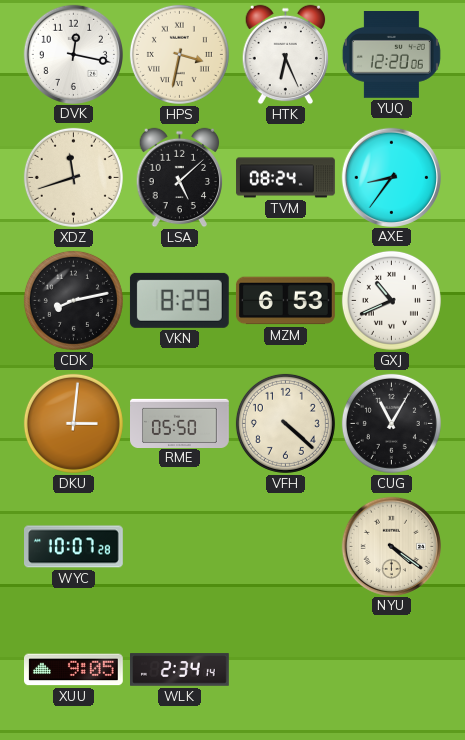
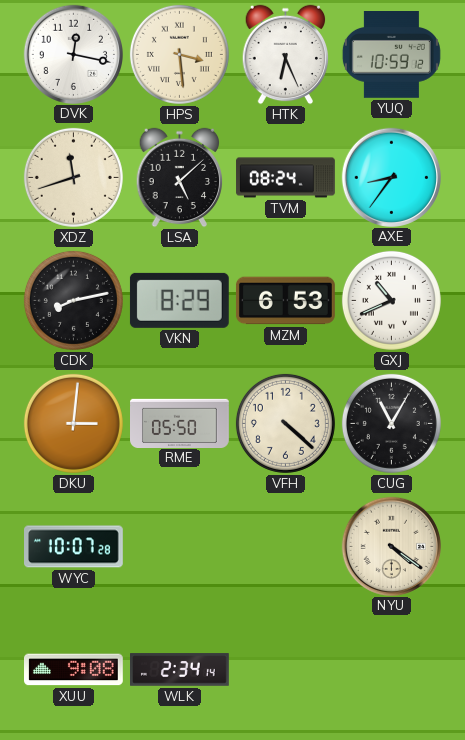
HPS: 3:32 -> 3:29
YUQ: 12:20 -> 10:59
XUU: 9:05 -> 9:08
